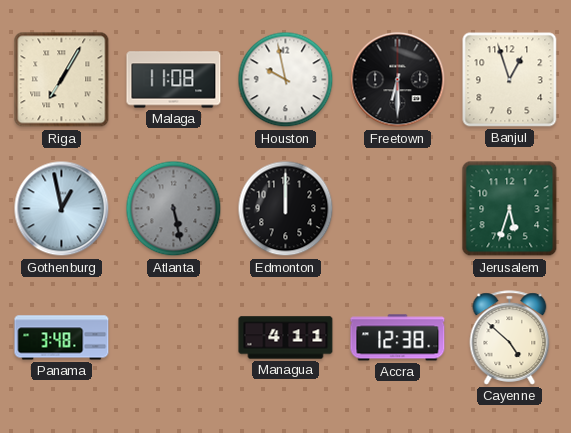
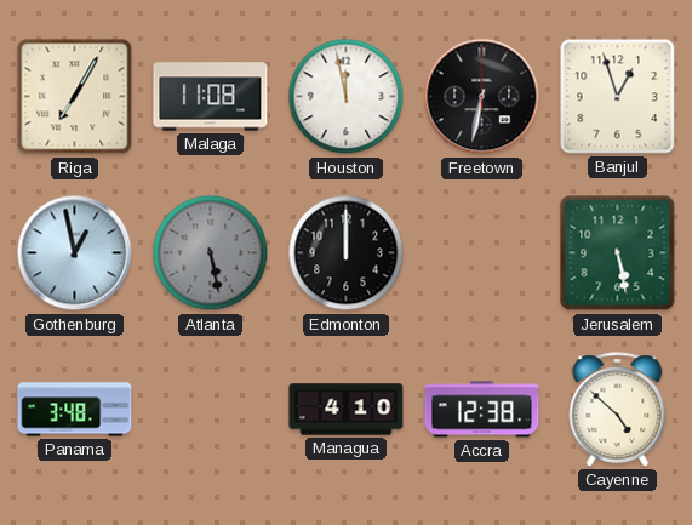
Houston: 9:58 -> 11:58
Freetown: 6:30 -> 6:32
Jerusalem: 5:33 -> 5:28
Managua: 4:11 -> 4:10
